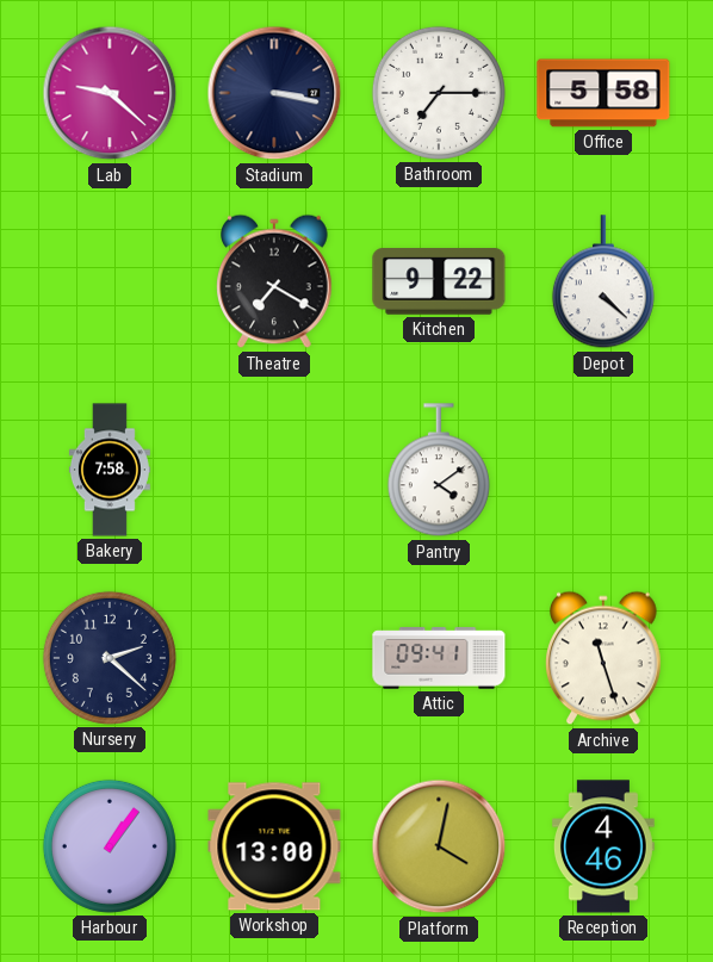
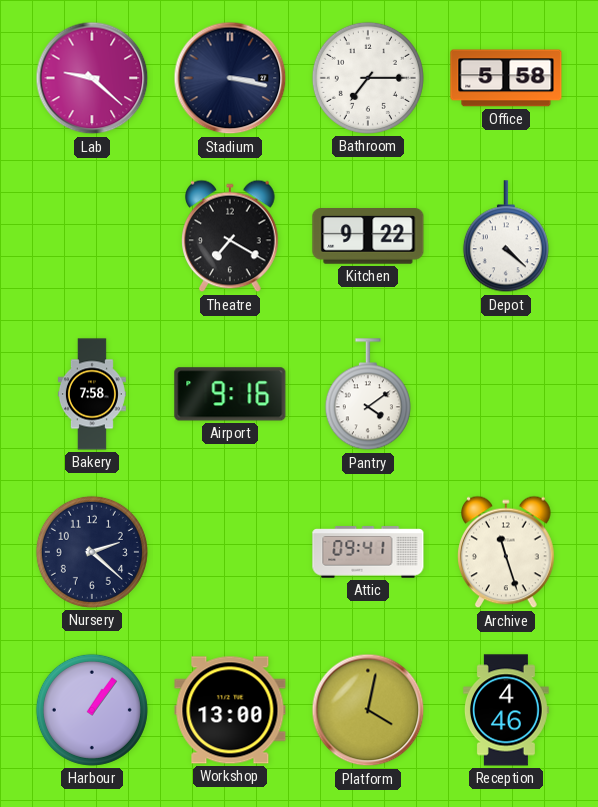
Airport: none -> 9:16
